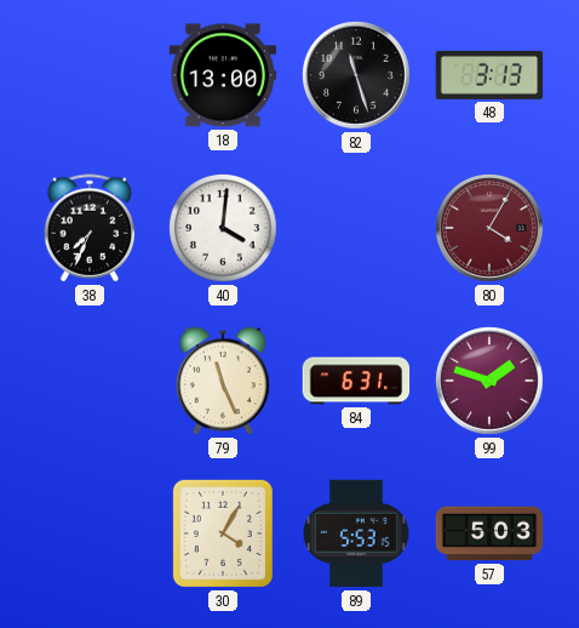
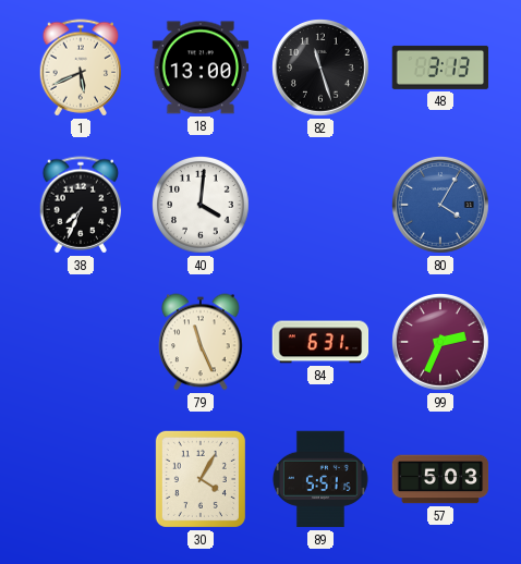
1: none -> 5:41
80 dial: burgundy -> blue
99: 1:48 -> 2:34
89: 5:53 -> 5:51
